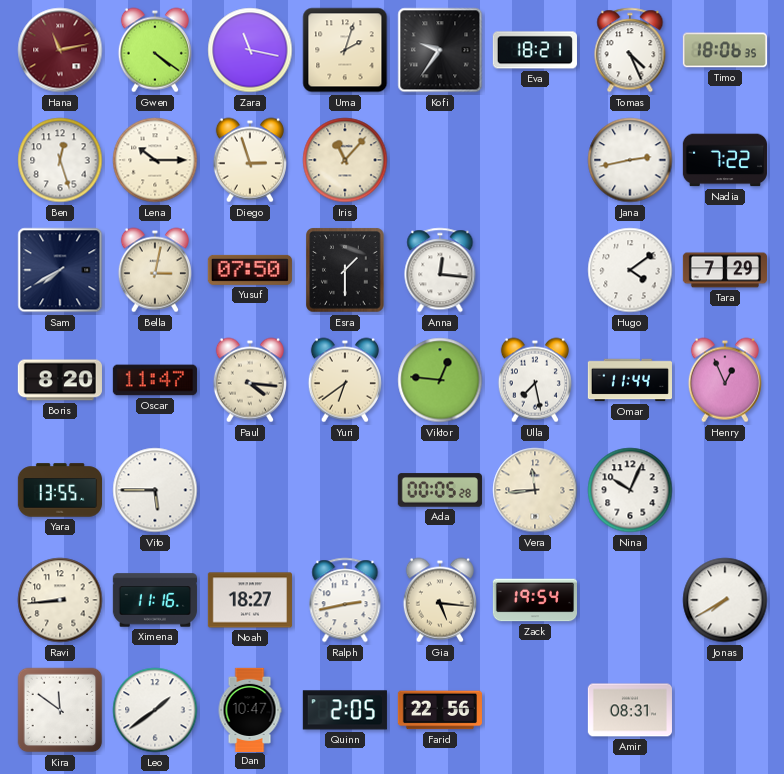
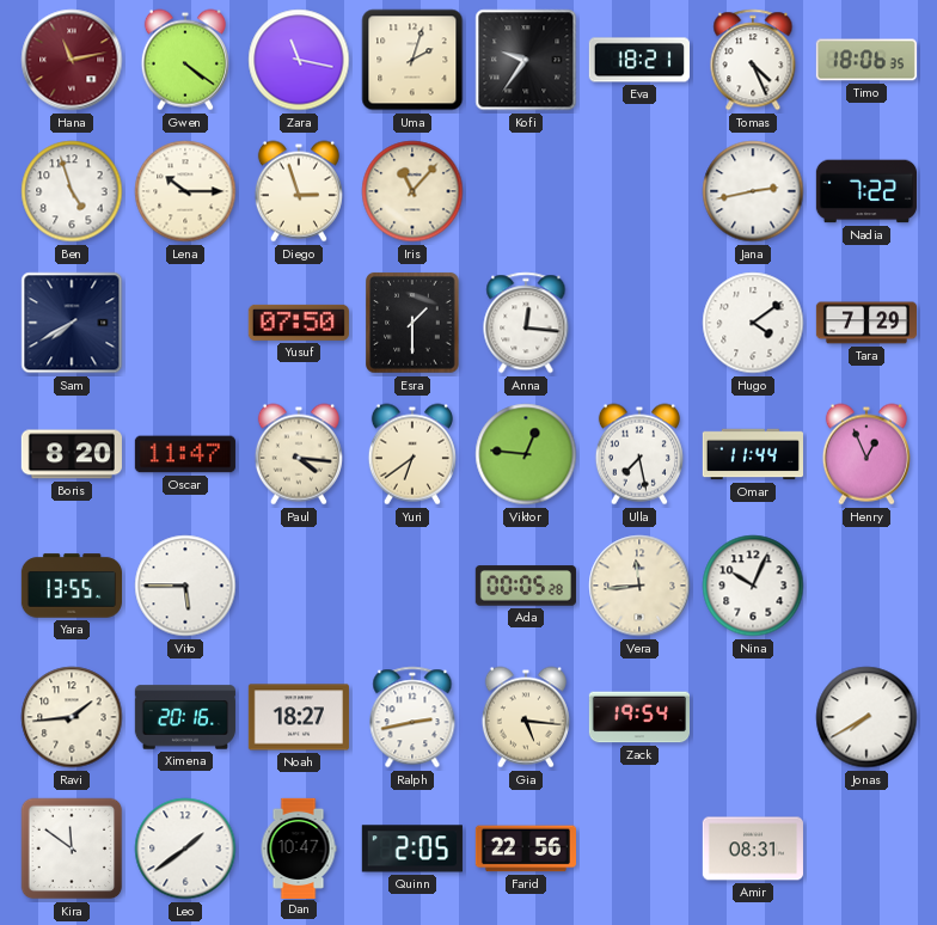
Ben: 12:27 -> 4:57
Bella: 3:02 -> none
Ravi: 8:44 -> 1:44
Ximena: 11:16 -> 20:16
